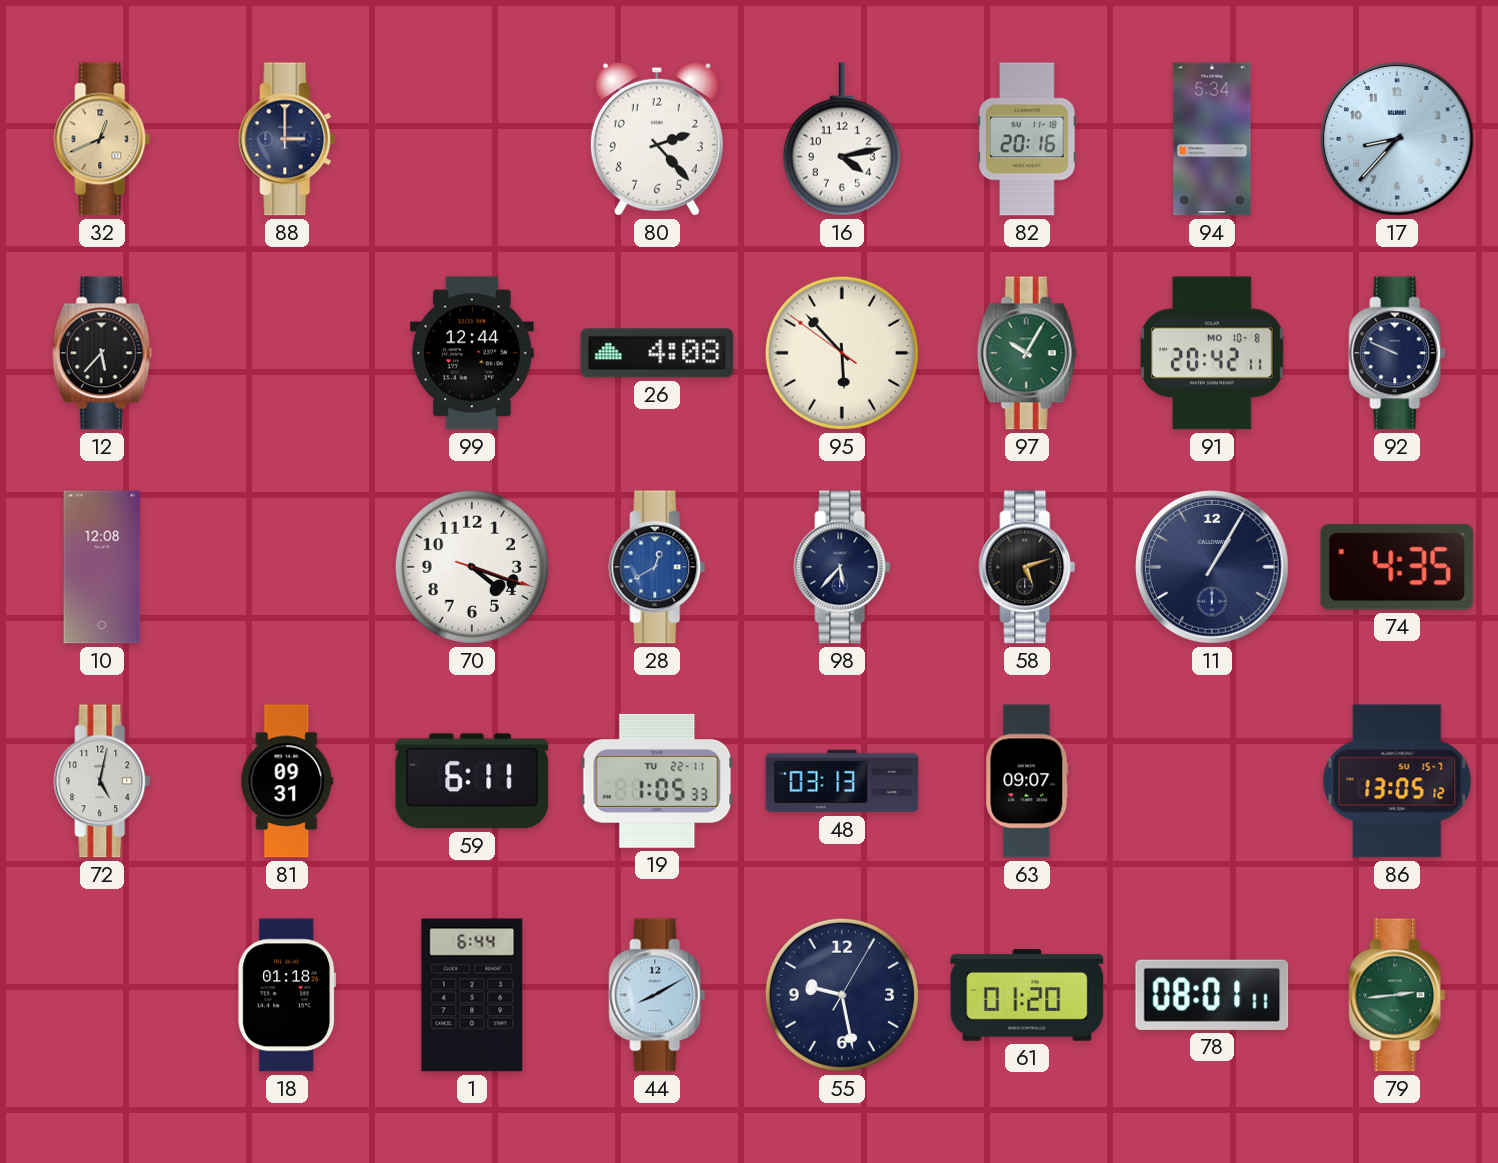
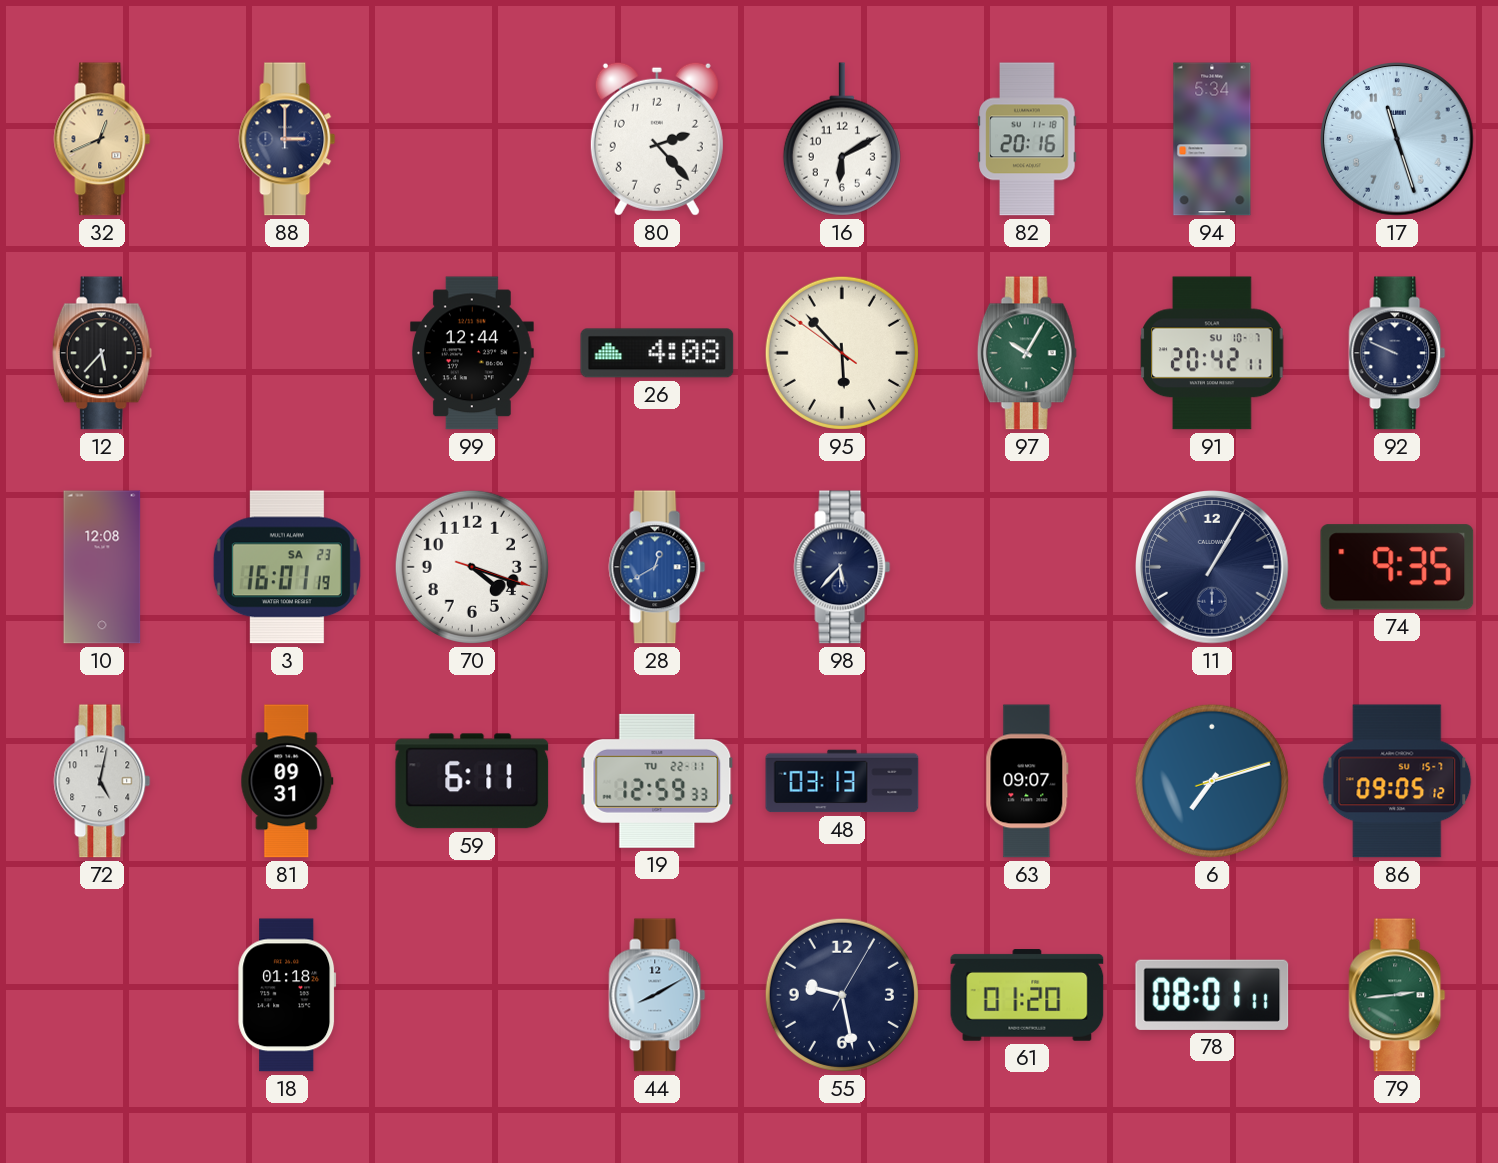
16: 4:13 -> 6:10
17: 8:37 -> 11:27
91 date: MO 10-8 -> SU 10-7
3: none -> 16:01
58: 5:12 -> none
74: 4:35 -> 9:35
19: 1:05 -> 12:59
6: none -> 7:12
86: 13:05 -> 09:05
1: 6:44 -> none
